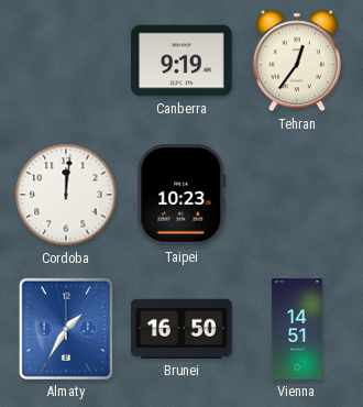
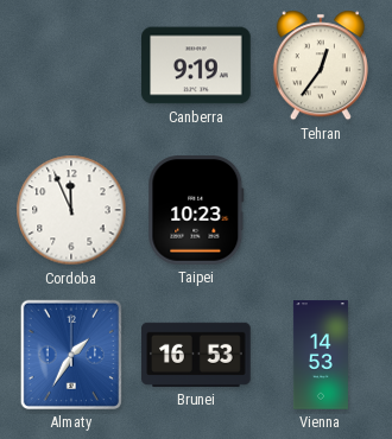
Cordoba: 12:01 -> 11:56
Brunei: 16:50 -> 16:53
Vienna: 14:51 -> 14:53
